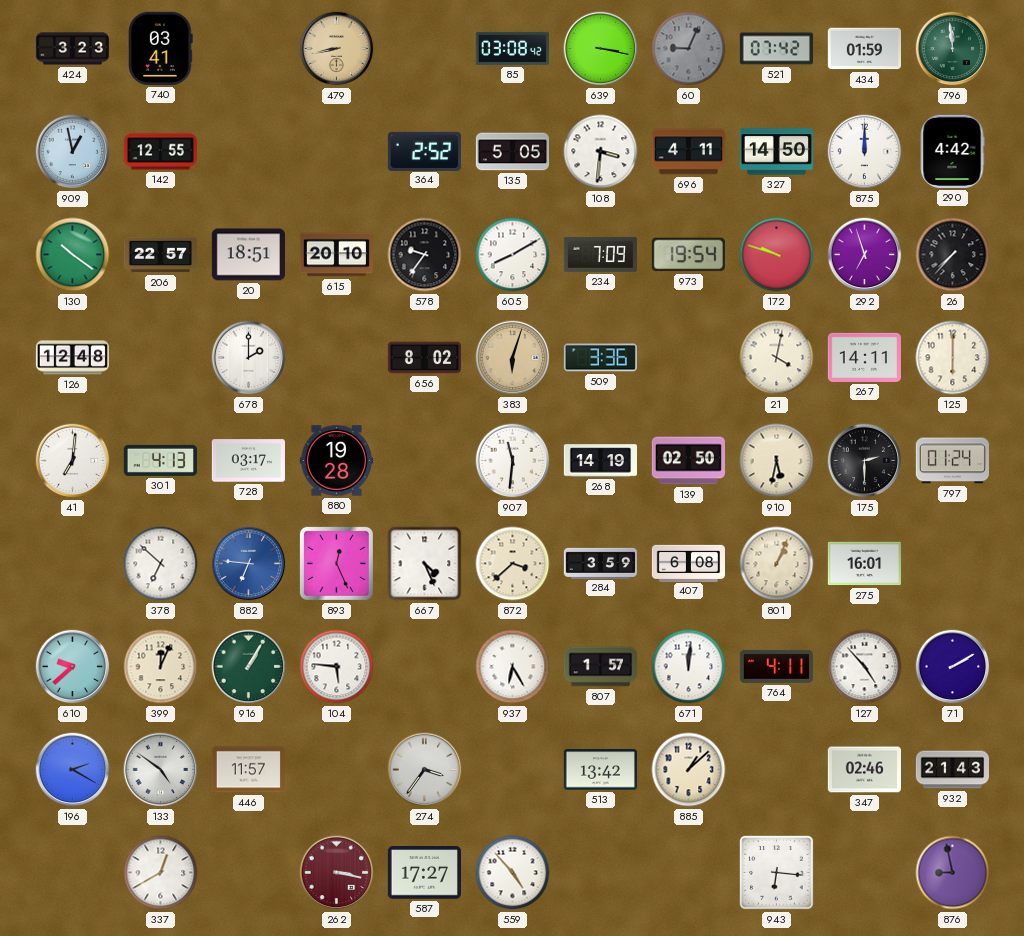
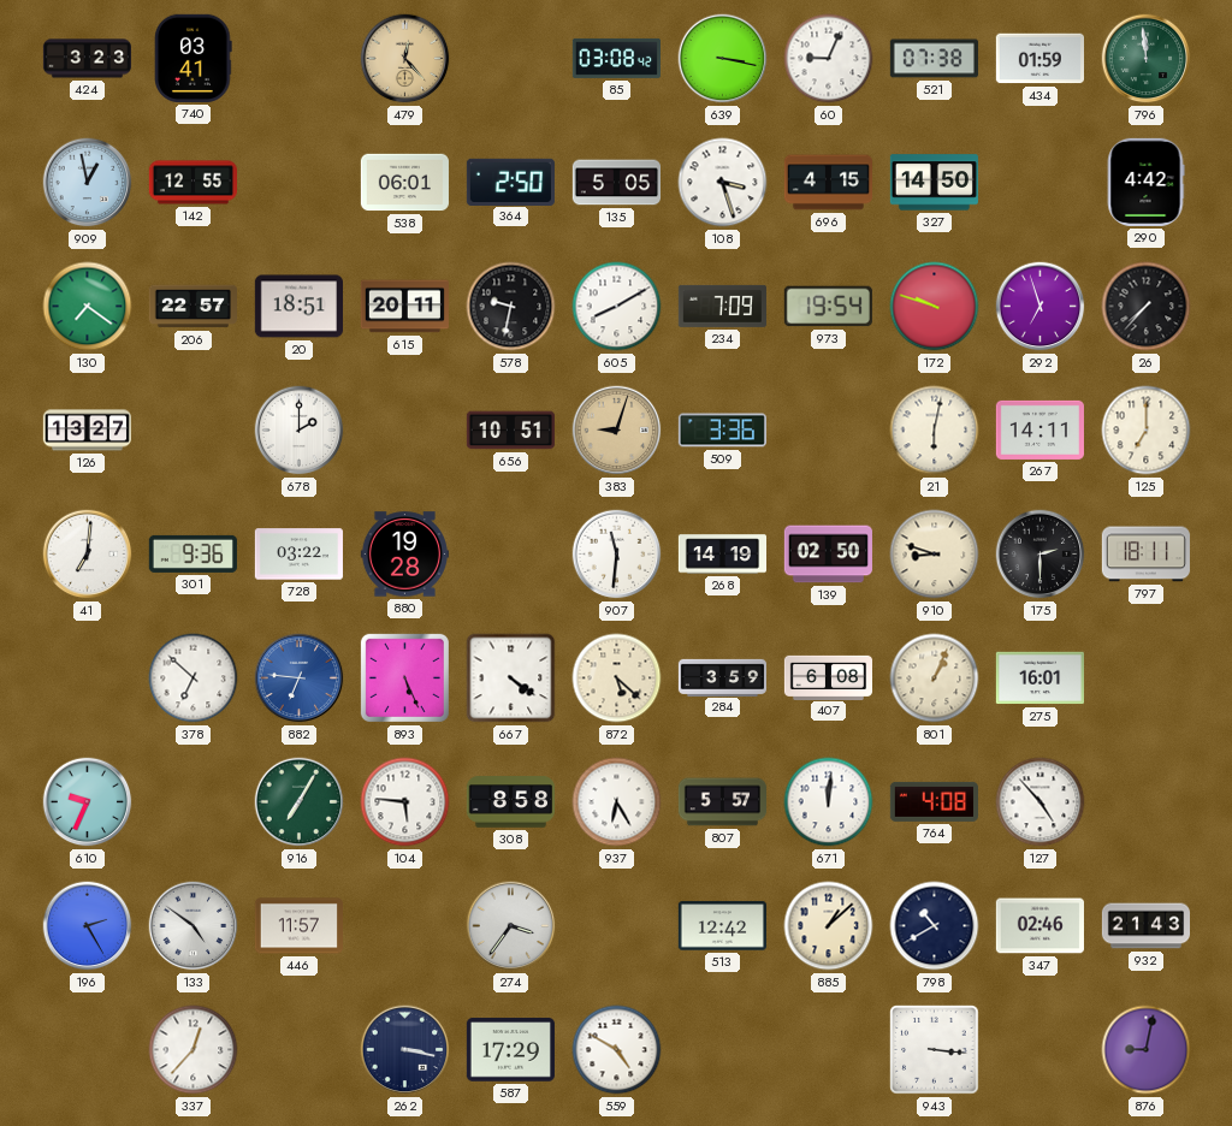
479: 8:43 -> 12:23
60 dial: grey -> white
521: 07:42 -> 07:38
538: none -> 06:01
364: 2:52 -> 2:50
108: 3:31 -> 3:27
696: 4:11 -> 4:15
875: 12:00 -> none
130: 10:21 -> 7:21
615: 20:10 -> 20:11
578: 9:36 -> 9:32
126: 12:48 -> 13:27
656: 8:02 -> 10:51
383: 6:03 -> 9:03
21: 4:02 -> 6:02
125: 6:00 -> 7:00
301: 4:13 -> 9:36
728: 03:17 -> 03:22
910: 5:32 -> 8:48
797: 01:24 -> 18:11
893: 12:26 -> 5:26
667: 4:26 -> 4:21
872: 3:38 -> 5:22
610: 9:38 -> 9:34
399: 12:04 -> none
916: 1:05 -> 7:05
308: none -> 8:58
807: 1:57 -> 5:57
764: 4:11 -> 4:08
71: 2:10 -> none
196: 2:20 -> 2:25
513: 13:42 -> 12:42
798: none -> 10:40
337: 12:40 -> 12:37
262 dial: burgundy -> navy
587: 17:27 -> 17:29
559: 4:53 -> 4:50
943: 6:16 -> 3:16
876: 8:58 -> 9:02
